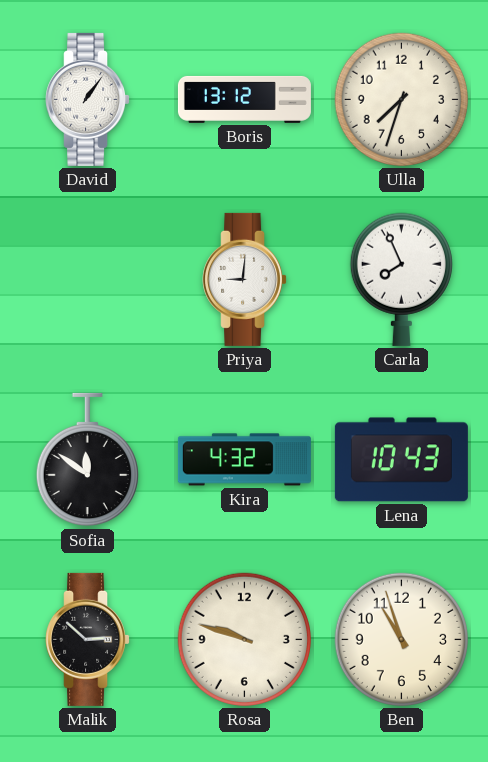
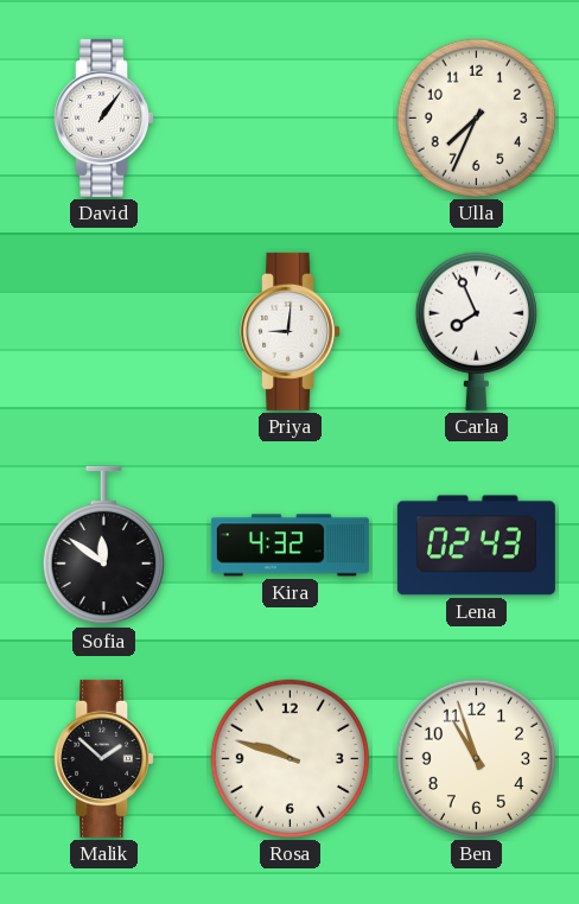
Boris: 13:12 -> none
Ulla: 7:33 -> 7:34
Lena: 10:43 -> 02:43
Malik: 2:52 -> 1:52
